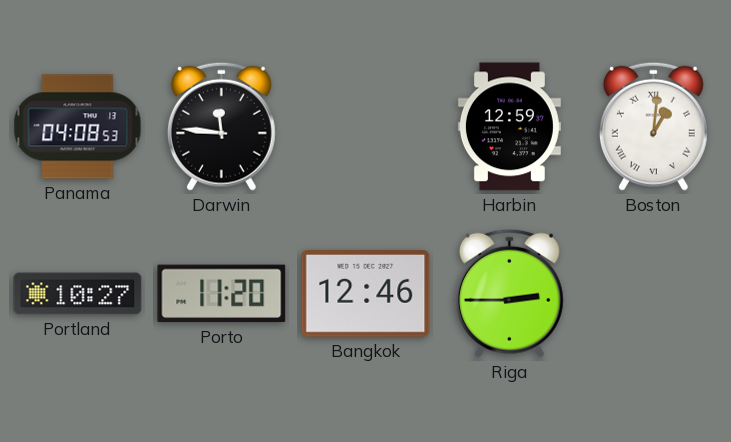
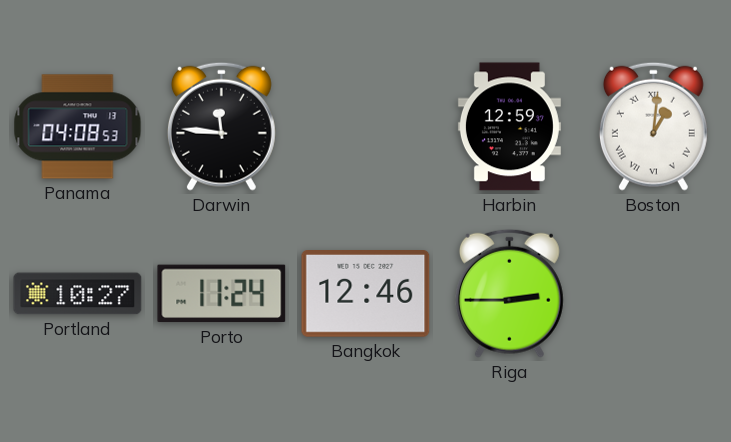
Porto: 11:20 -> 11:24
